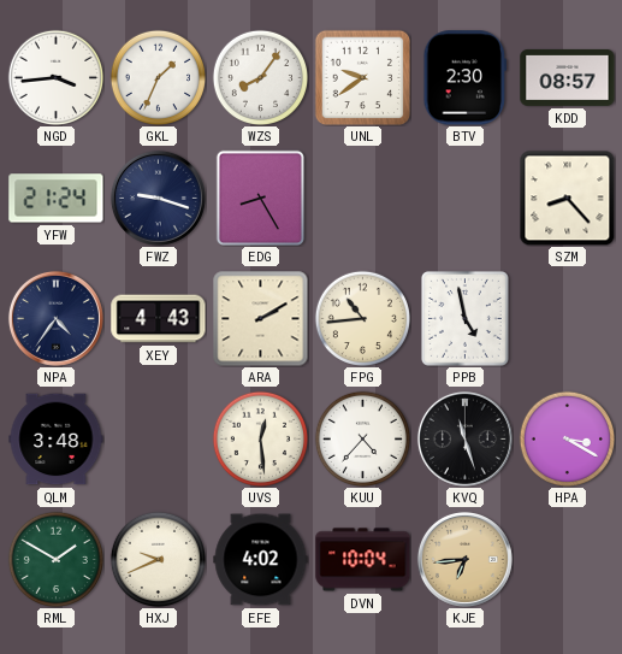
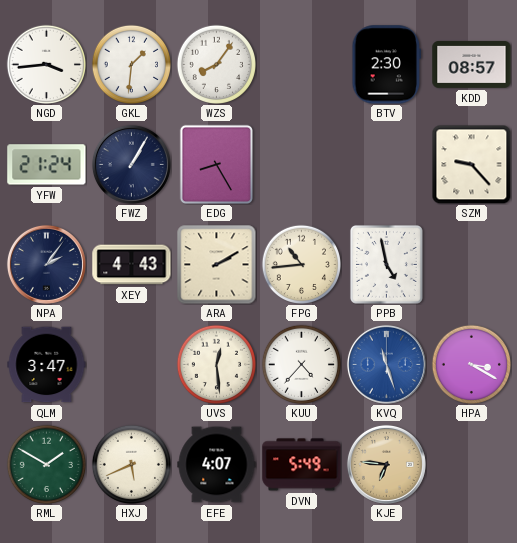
GKL: 1:34 -> 1:31
UNL: 9:39 -> none
FWZ: 9:18 -> 1:05
SZM: 8:23 -> 9:23
NPA: 4:36 -> 2:06
QLM: 3:48 -> 3:47
KVQ dial: black -> blue
HXJ: 9:41 -> 5:41
EFE: 4:02 -> 4:07
DVN: 10:04 -> 5:49
KJE: 6:44 -> 6:46
